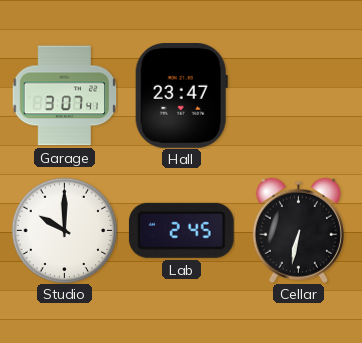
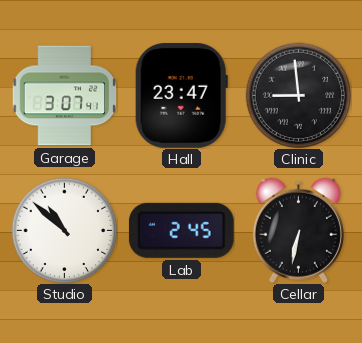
Clinic: none -> 8:59
Studio: 10:00 -> 10:52
